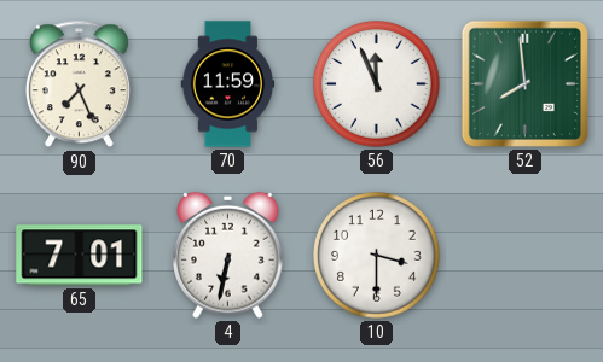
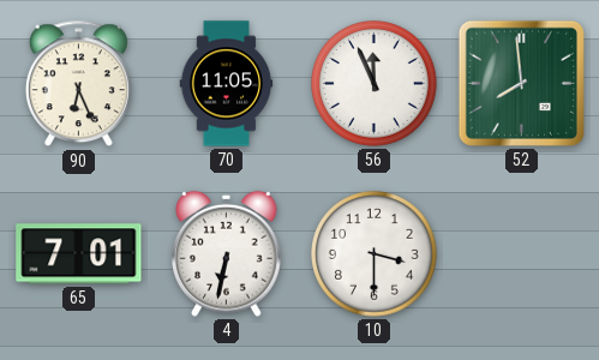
90: 7:26 -> 6:26
70: 11:59 -> 11:05
